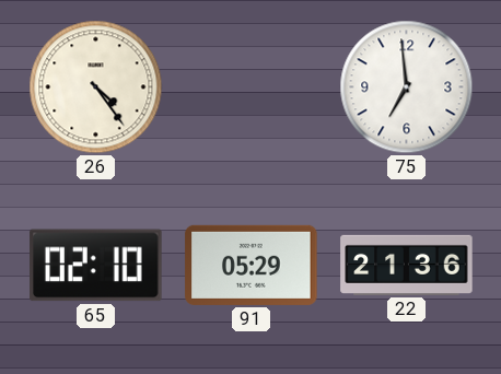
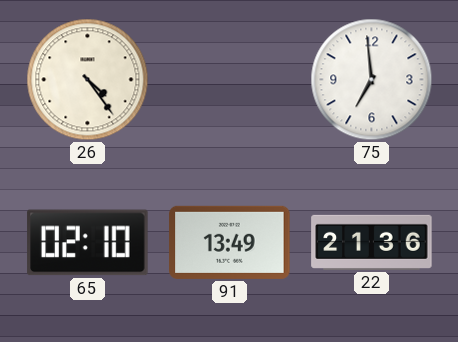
91: 05:29 -> 13:49
